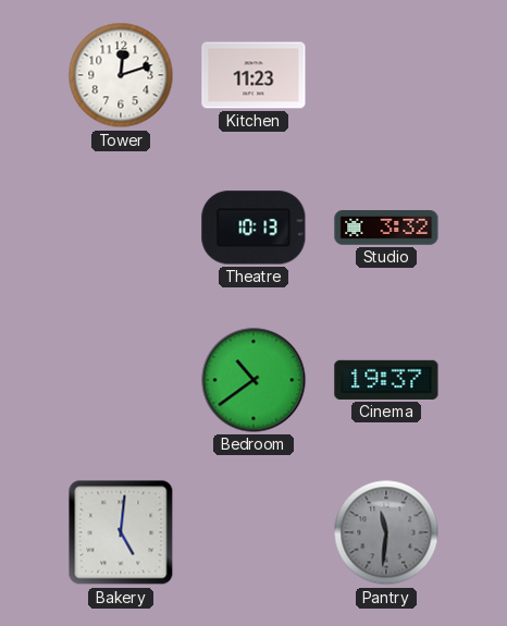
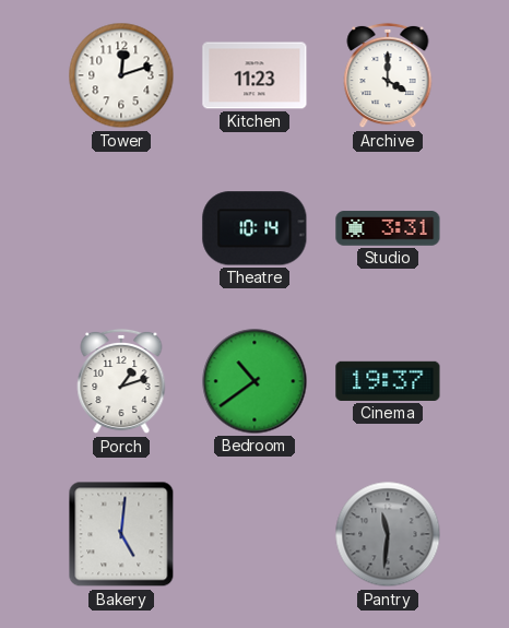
Archive: none -> 4:00
Theatre: 10:13 -> 10:14
Studio: 3:32 -> 3:31
Porch: none -> 1:12
